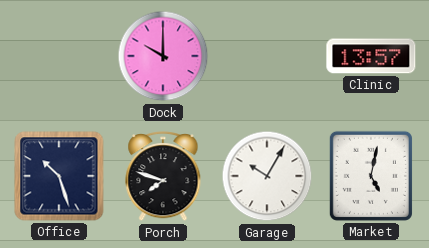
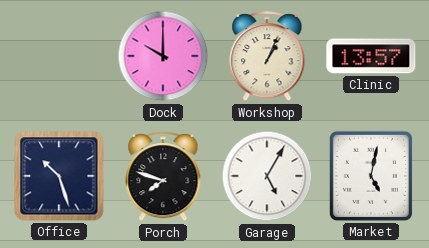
Workshop: none -> 1:04
Garage: 10:05 -> 5:05
